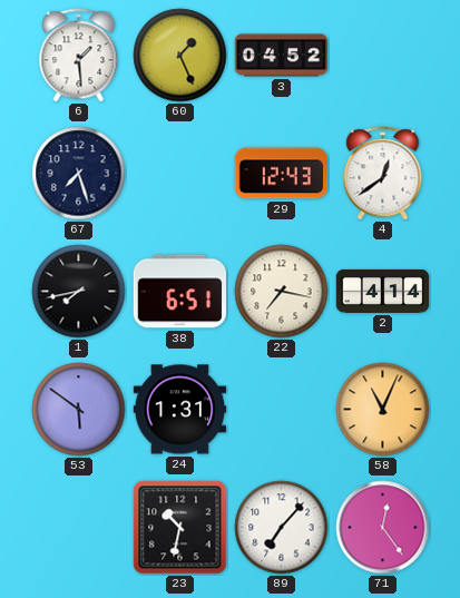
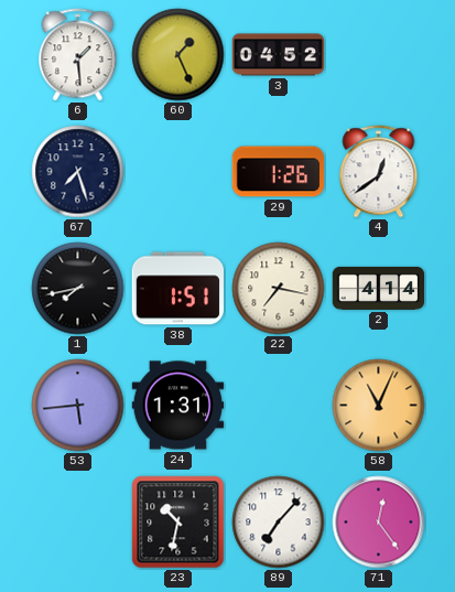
29: 12:43 -> 1:26
38: 6:51 -> 1:51
53: 5:51 -> 5:44
